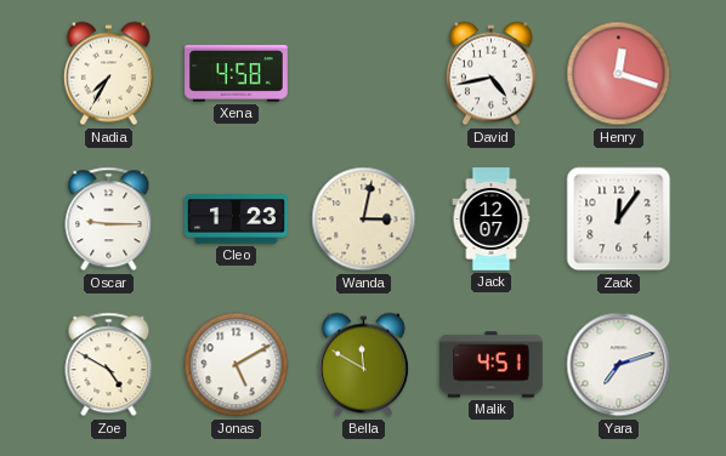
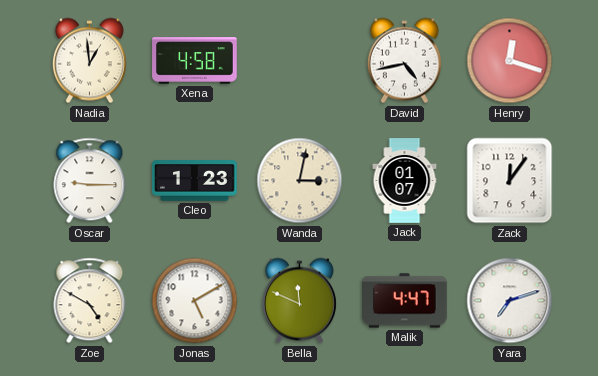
Nadia: 7:35 -> 12:59
Jack: 12:07 -> 01:07
Bella: 11:50 -> 11:49
Malik: 4:51 -> 4:47
